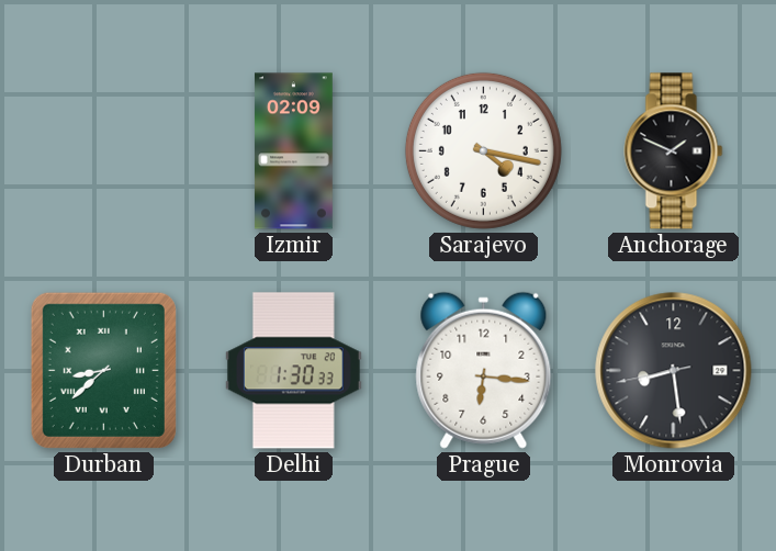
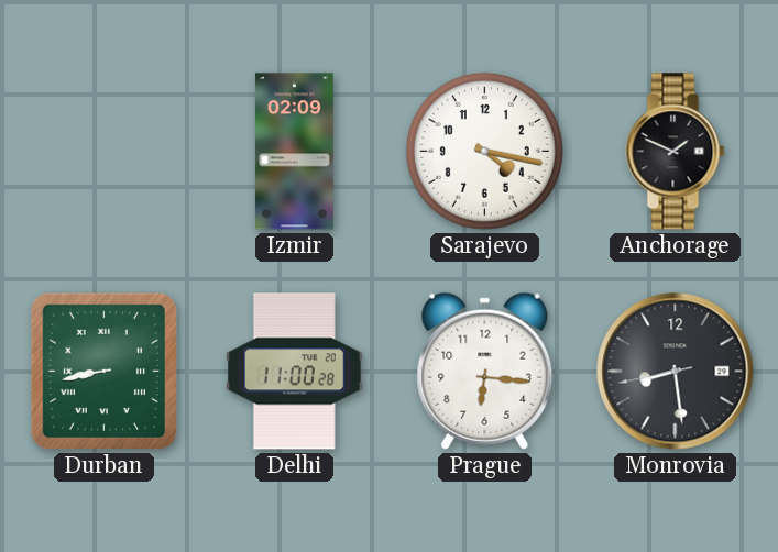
Durban: 8:38 -> 8:43
Delhi: 1:30 -> 11:00
